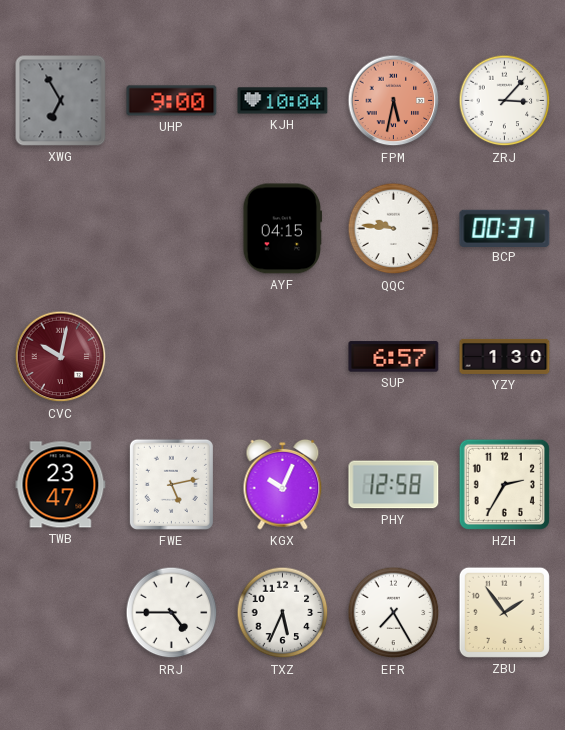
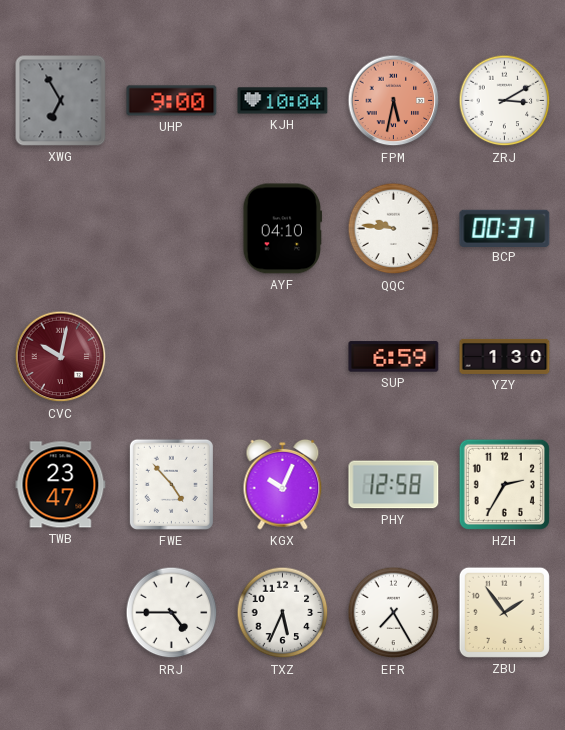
ZRJ: 3:07 -> 3:10
AYF: 04:15 -> 04:10
SUP: 6:57 -> 6:59
FWE: 5:13 -> 4:53
